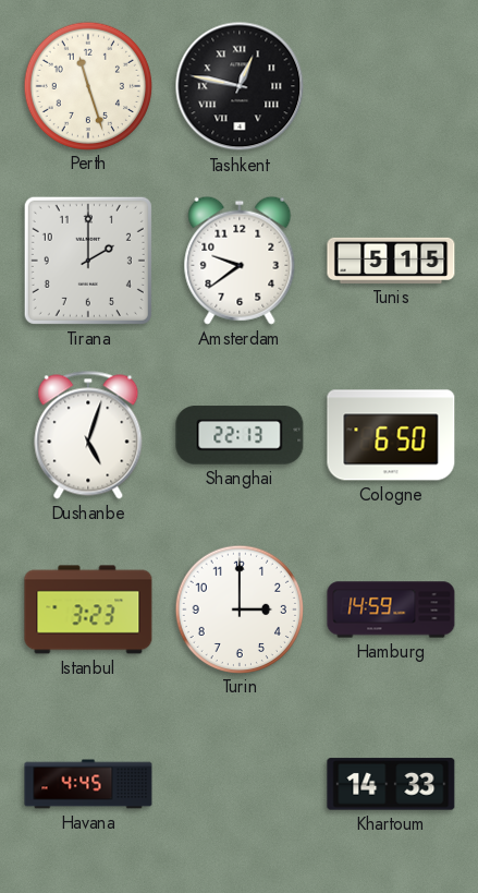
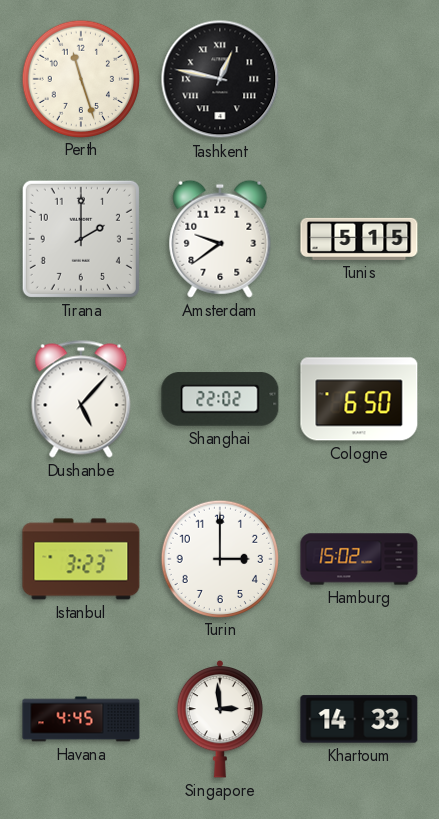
Dushanbe: 5:03 -> 5:07
Shanghai: 22:13 -> 22:02
Hamburg: 14:59 -> 15:02
Singapore: none -> 2:59
